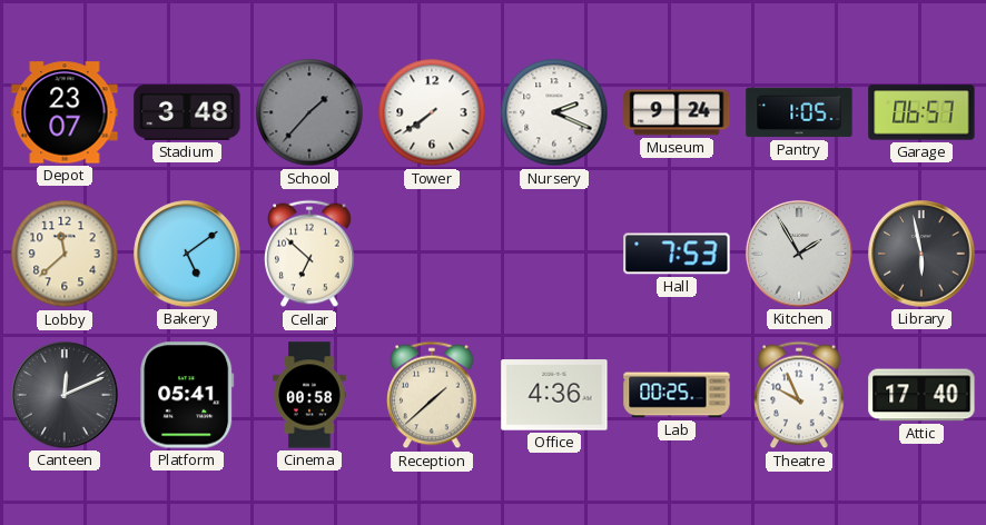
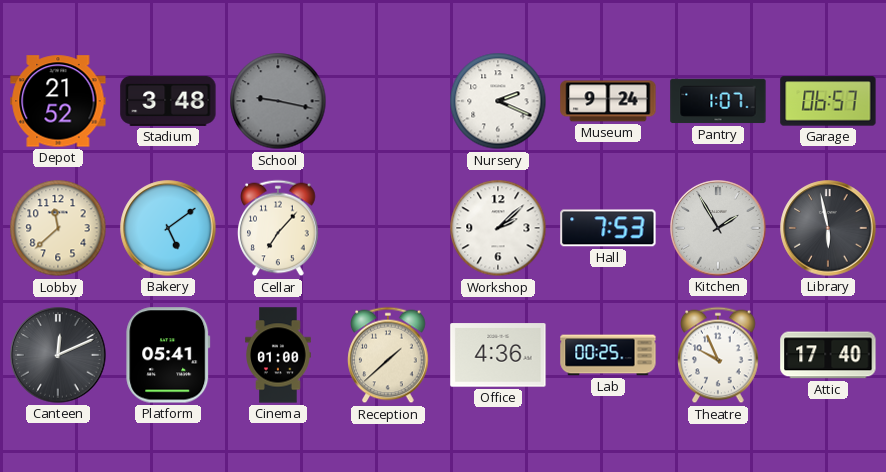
Depot: 23:07 -> 21:52
School: 1:37 -> 9:17
Tower: 7:39 -> none
Pantry: 1:05 -> 1:07
Cellar: 6:52 -> 7:07
Workshop: none -> 2:08
Cinema: 00:58 -> 01:00
